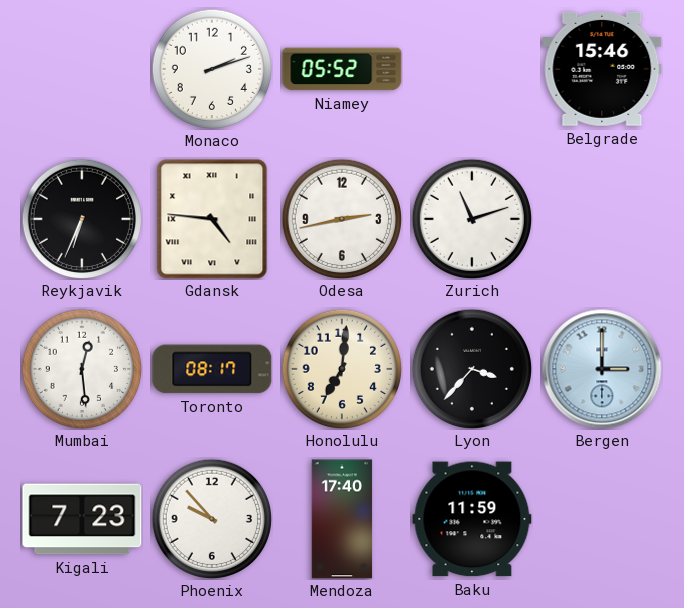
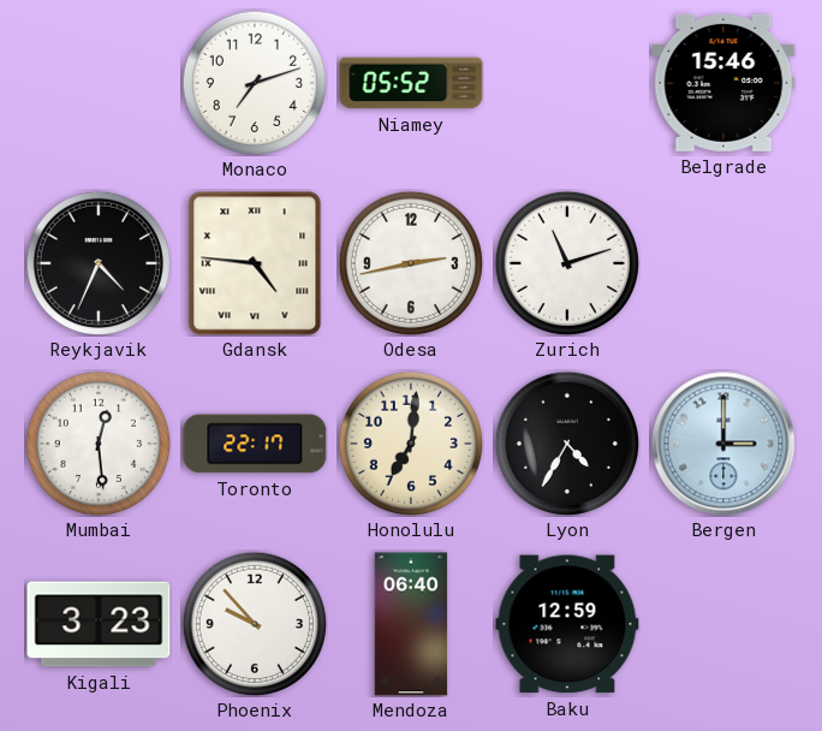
Monaco: 2:12 -> 7:12
Reykjavik: 6:34 -> 4:34
Toronto: 08:17 -> 22:17
Lyon: 3:37 -> 4:35
Kigali: 7:23 -> 3:23
Mendoza: 17:40 -> 06:40
Baku: 11:59 -> 12:59
